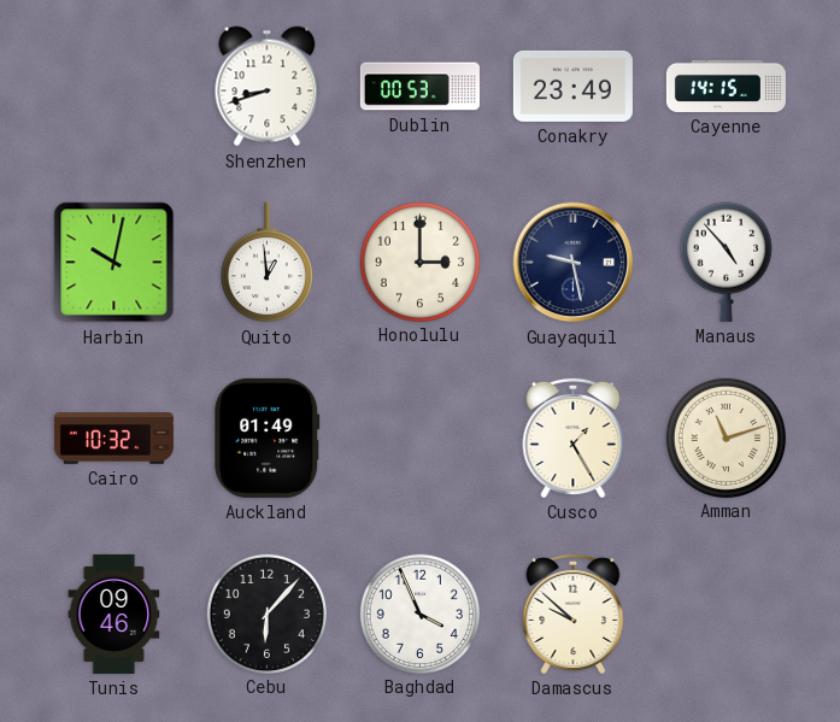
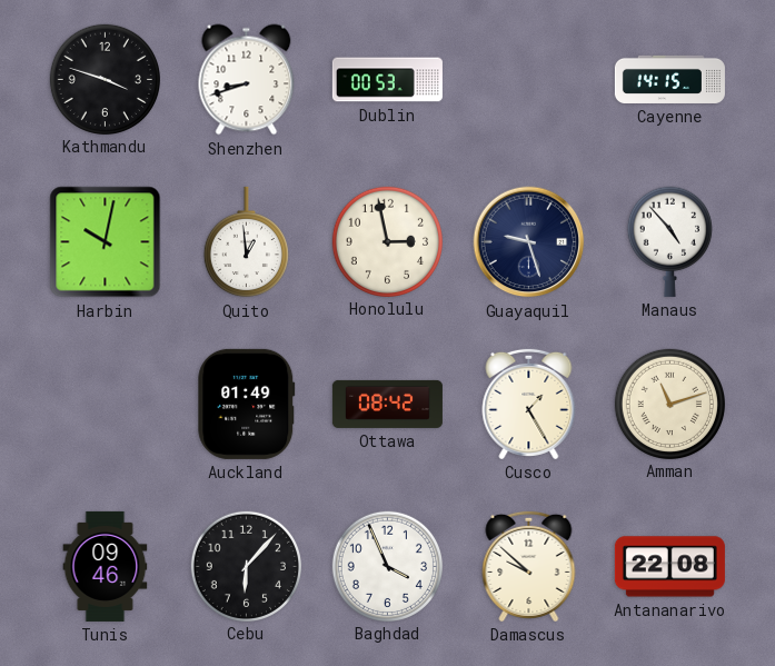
Kathmandu: none -> 3:48
Conakry: 23:49 -> none
Honolulu: 3:00 -> 2:58
Guayaquil: 9:28 -> 9:27
Cairo: 10:32 -> none
Ottawa: none -> 08:42
Antananarivo: none -> 22:08
